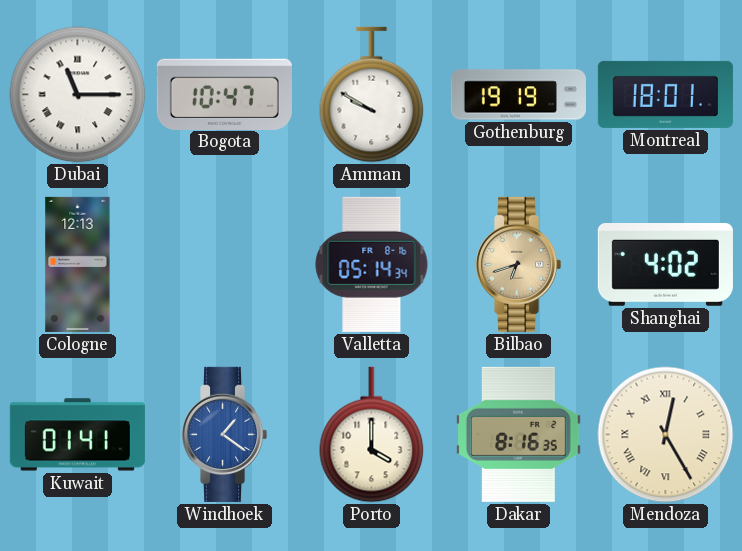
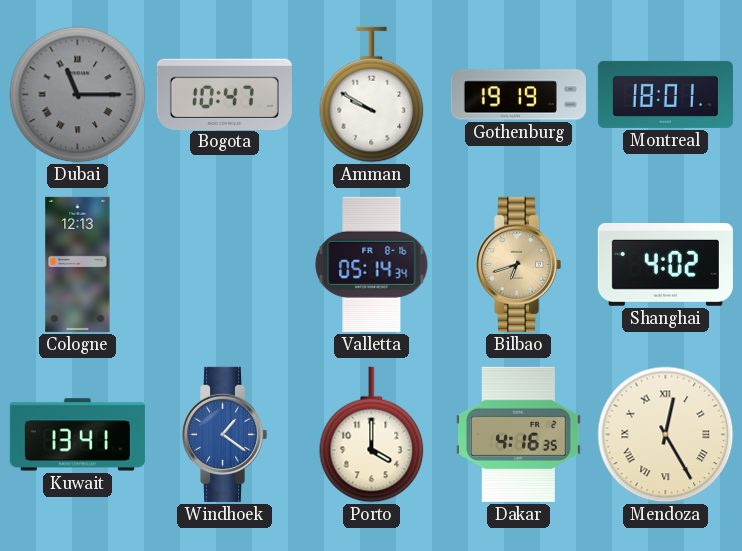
Dubai dial: white -> grey
Kuwait: 01:41 -> 13:41
Dakar: 8:16 -> 4:16
